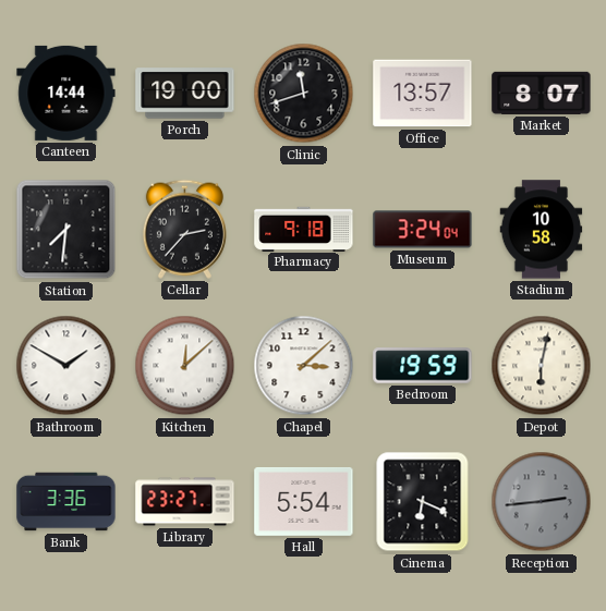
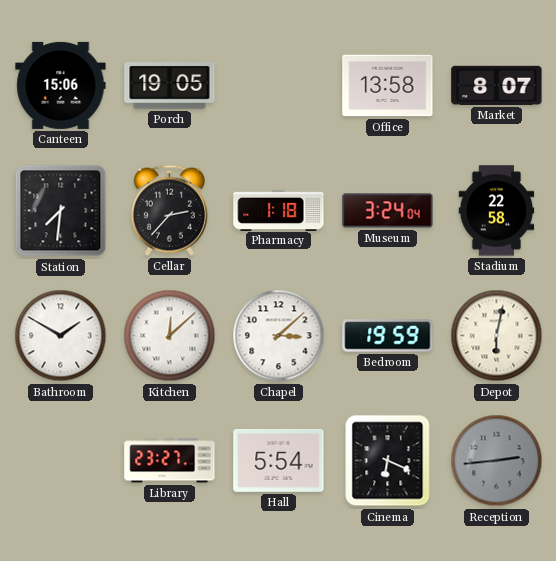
Canteen: 14:44 -> 15:06
Porch: 19:00 -> 19:05
Clinic: 11:42 -> none
Office: 13:57 -> 13:58
Pharmacy: 9:18 -> 1:18
Stadium: 10:58 -> 22:58
Bank: 3:36 -> none
